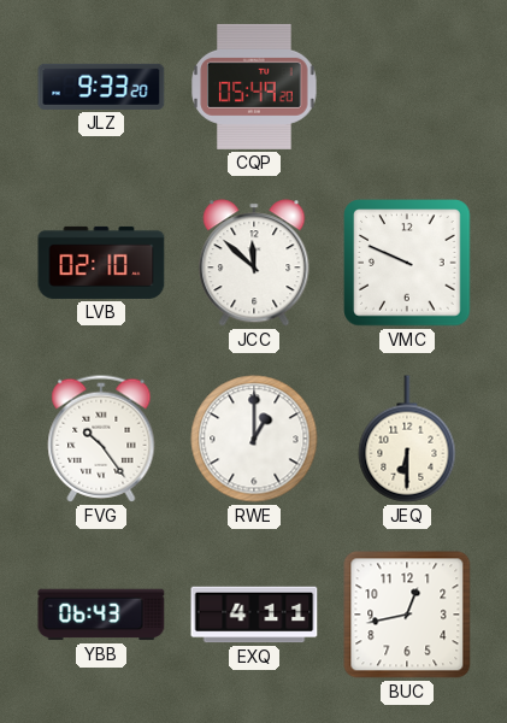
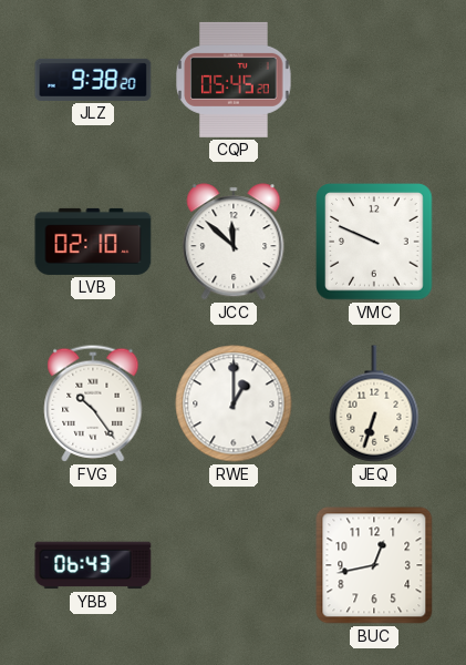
JLZ: 9:33 -> 9:38
CQP: 05:49 -> 05:45
JEQ: 6:30 -> 6:33
EXQ: 4:11 -> none
